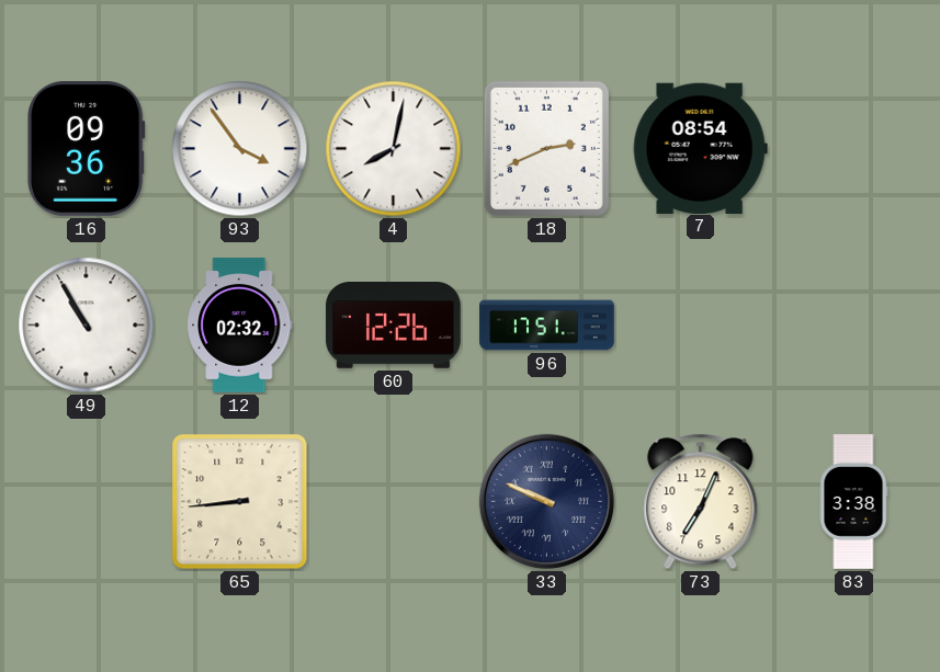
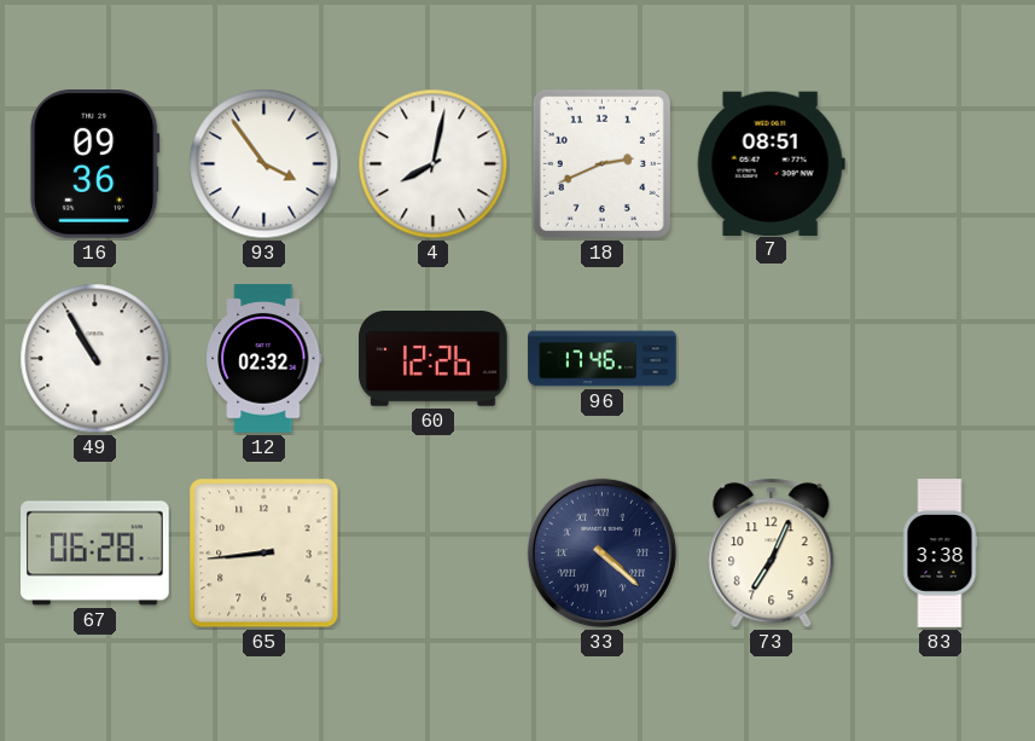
7: 08:54 -> 08:51
96: 17:51 -> 17:46
67: none -> 06:28
33: 9:49 -> 4:22
